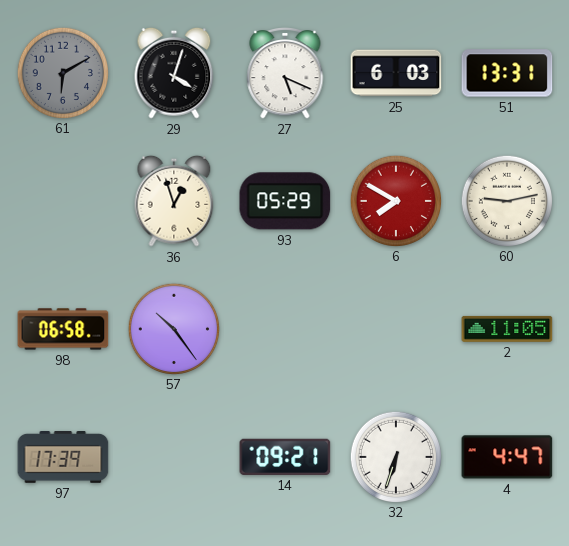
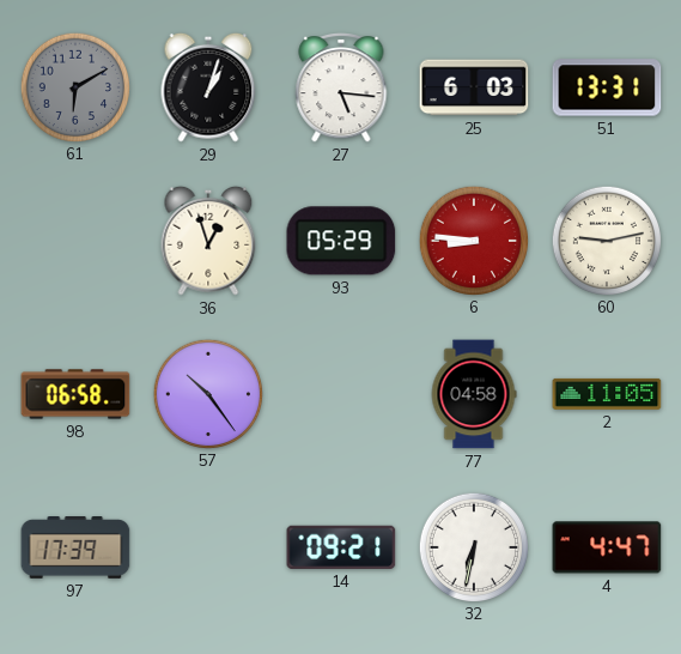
29: 4:03 -> 1:03
27: 5:19 -> 5:16
6: 7:50 -> 8:46
77: none -> 04:58
32: 6:33 -> 6:32
